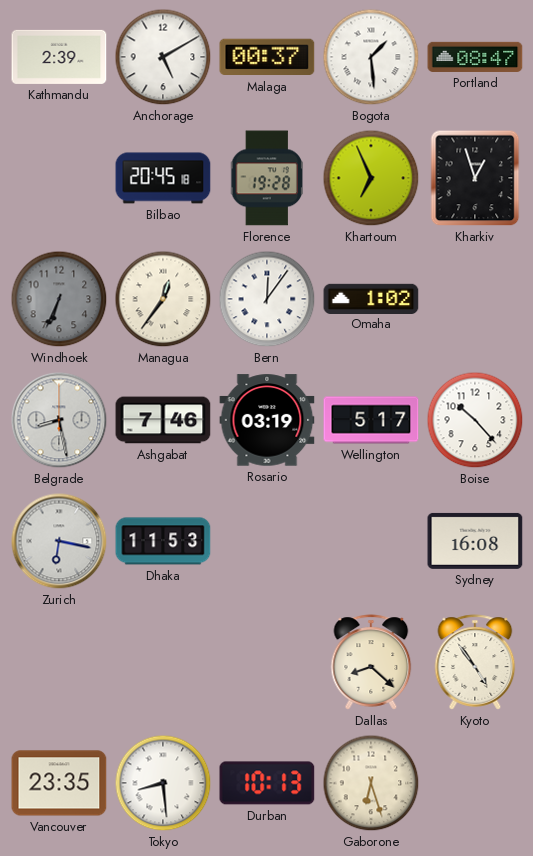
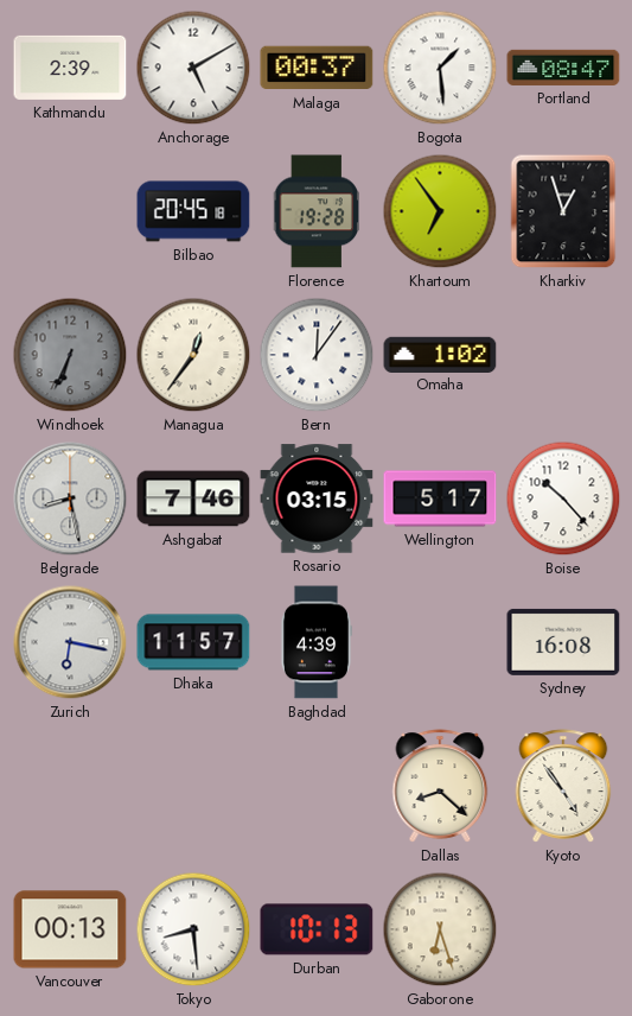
Khartoum: 6:56 -> 6:54
Rosario: 03:19 -> 03:15
Dhaka: 11:53 -> 11:57
Baghdad: none -> 4:39
Vancouver: 23:35 -> 00:13
